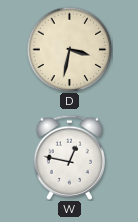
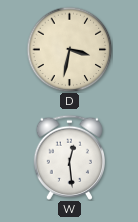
W: 12:47 -> 12:29
